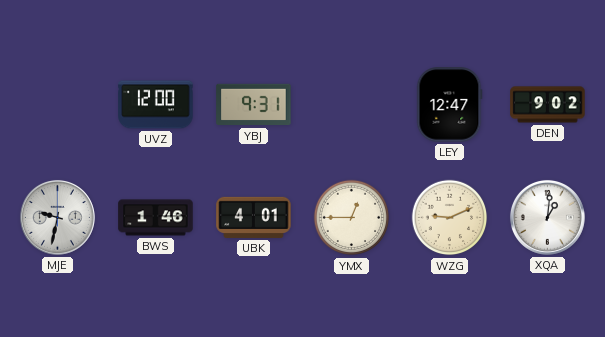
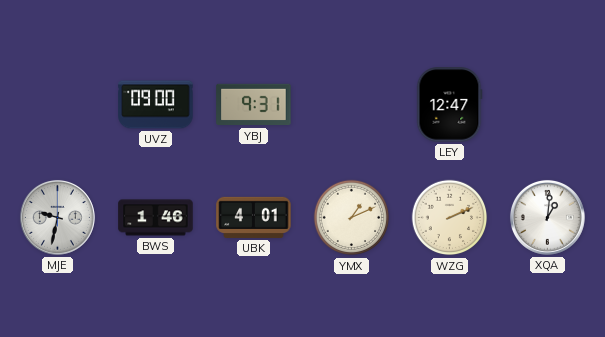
UVZ: 12:00 -> 09:00
DEN: 9:02 -> none
YMX: 12:45 -> 1:11
WZG: 9:11 -> 2:11
